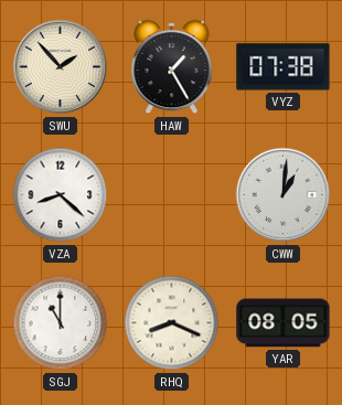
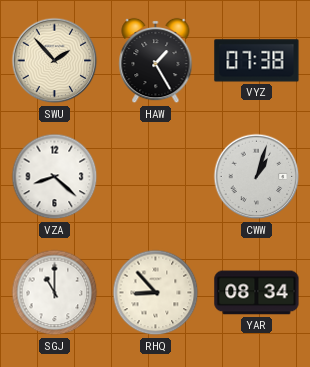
CWW: 1:01 -> 1:03
RHQ: 8:19 -> 8:53
YAR: 08:05 -> 08:34
